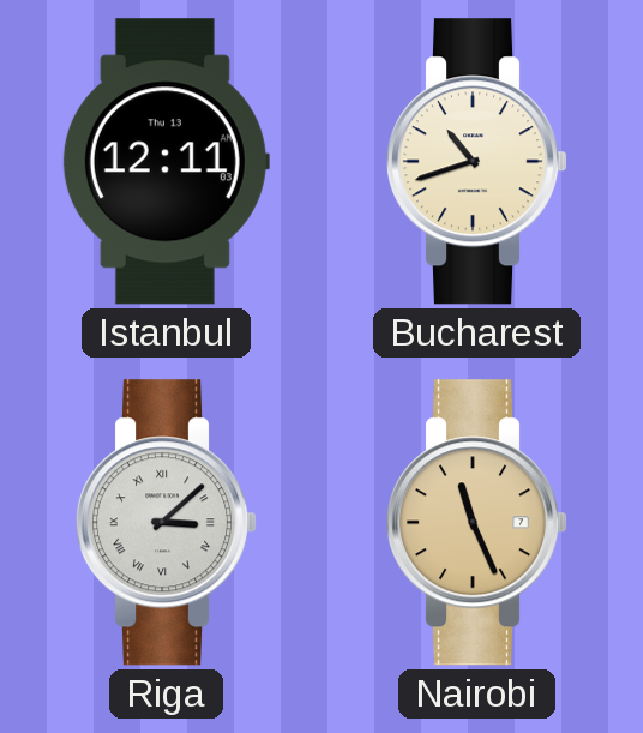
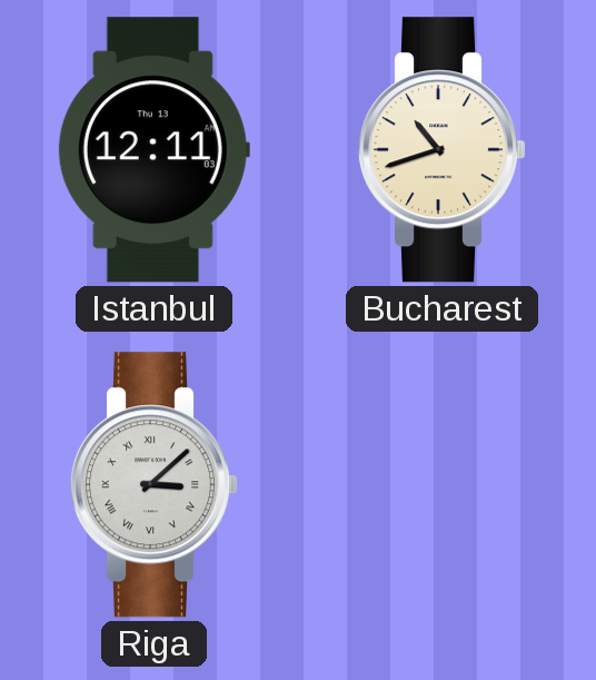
Nairobi: 11:26 -> none
